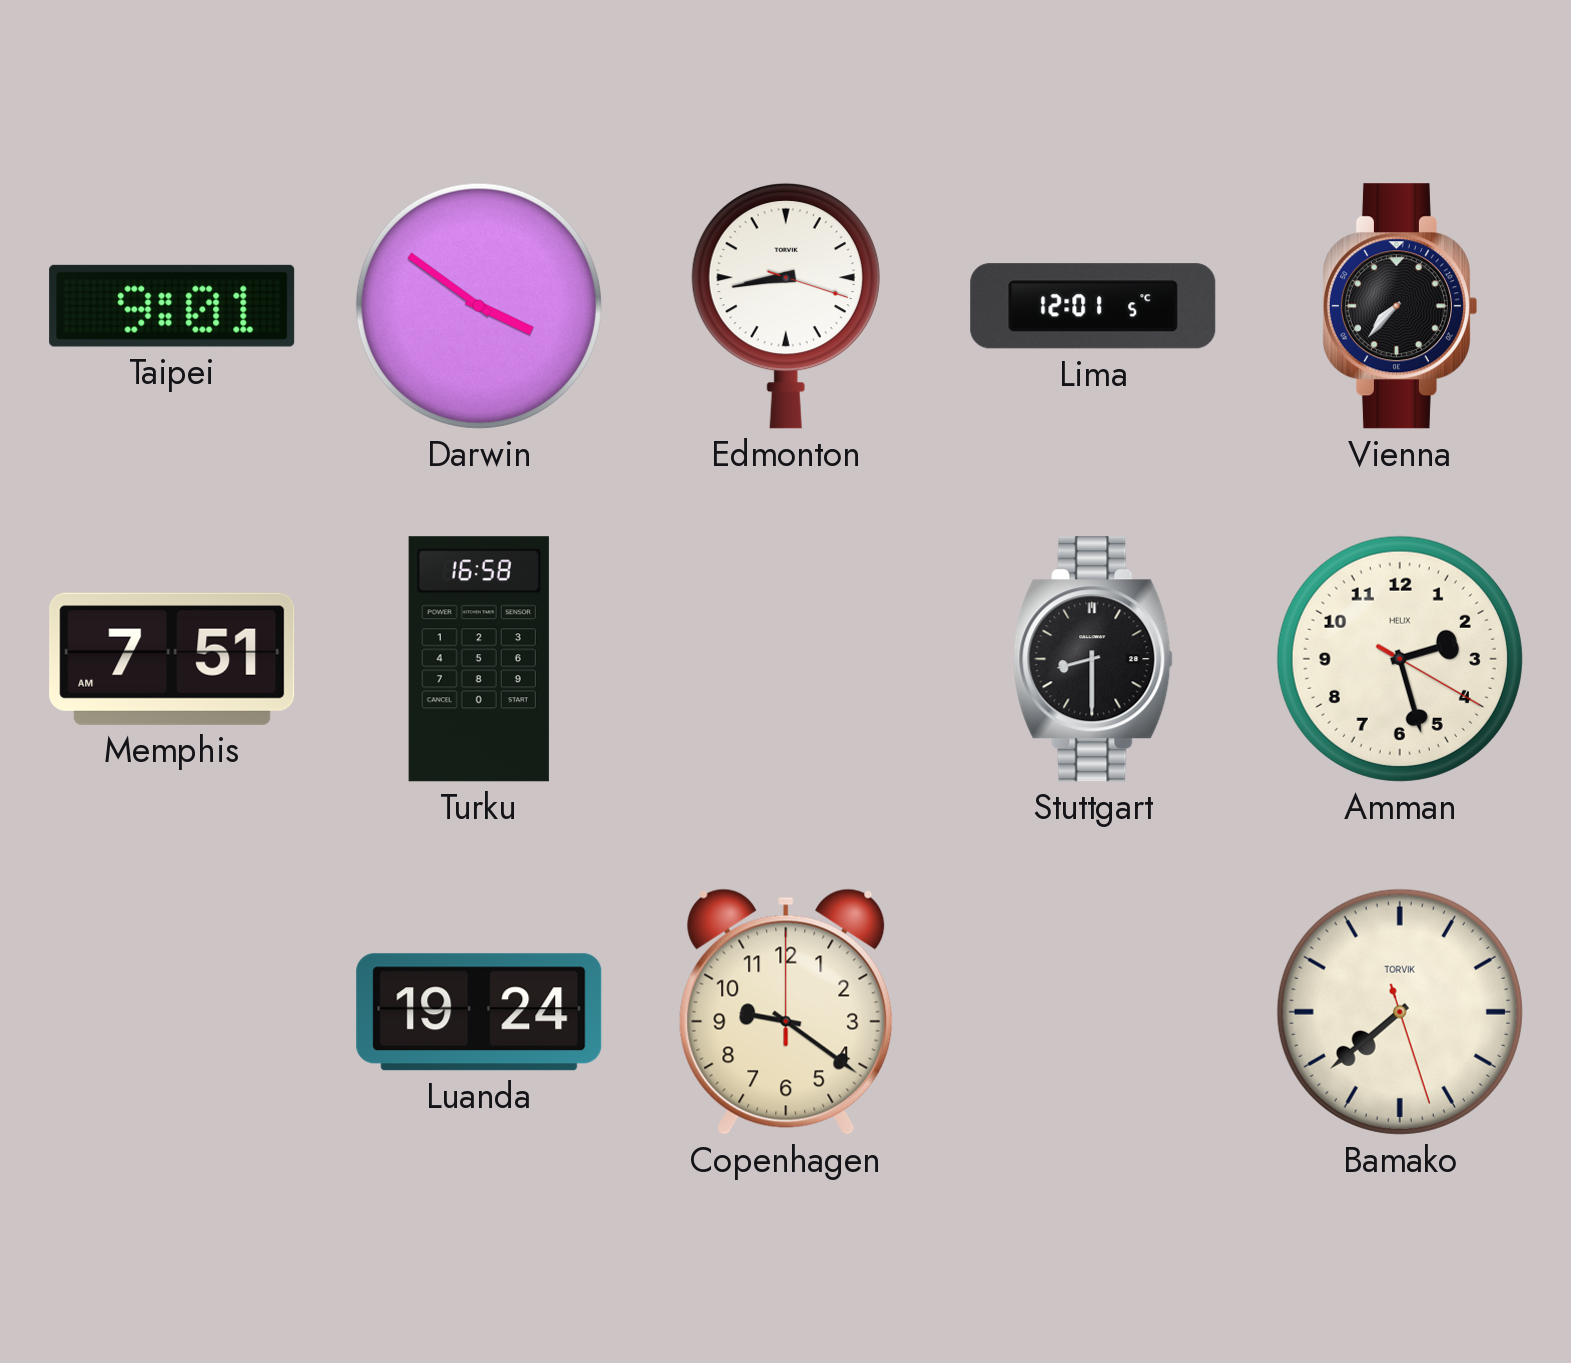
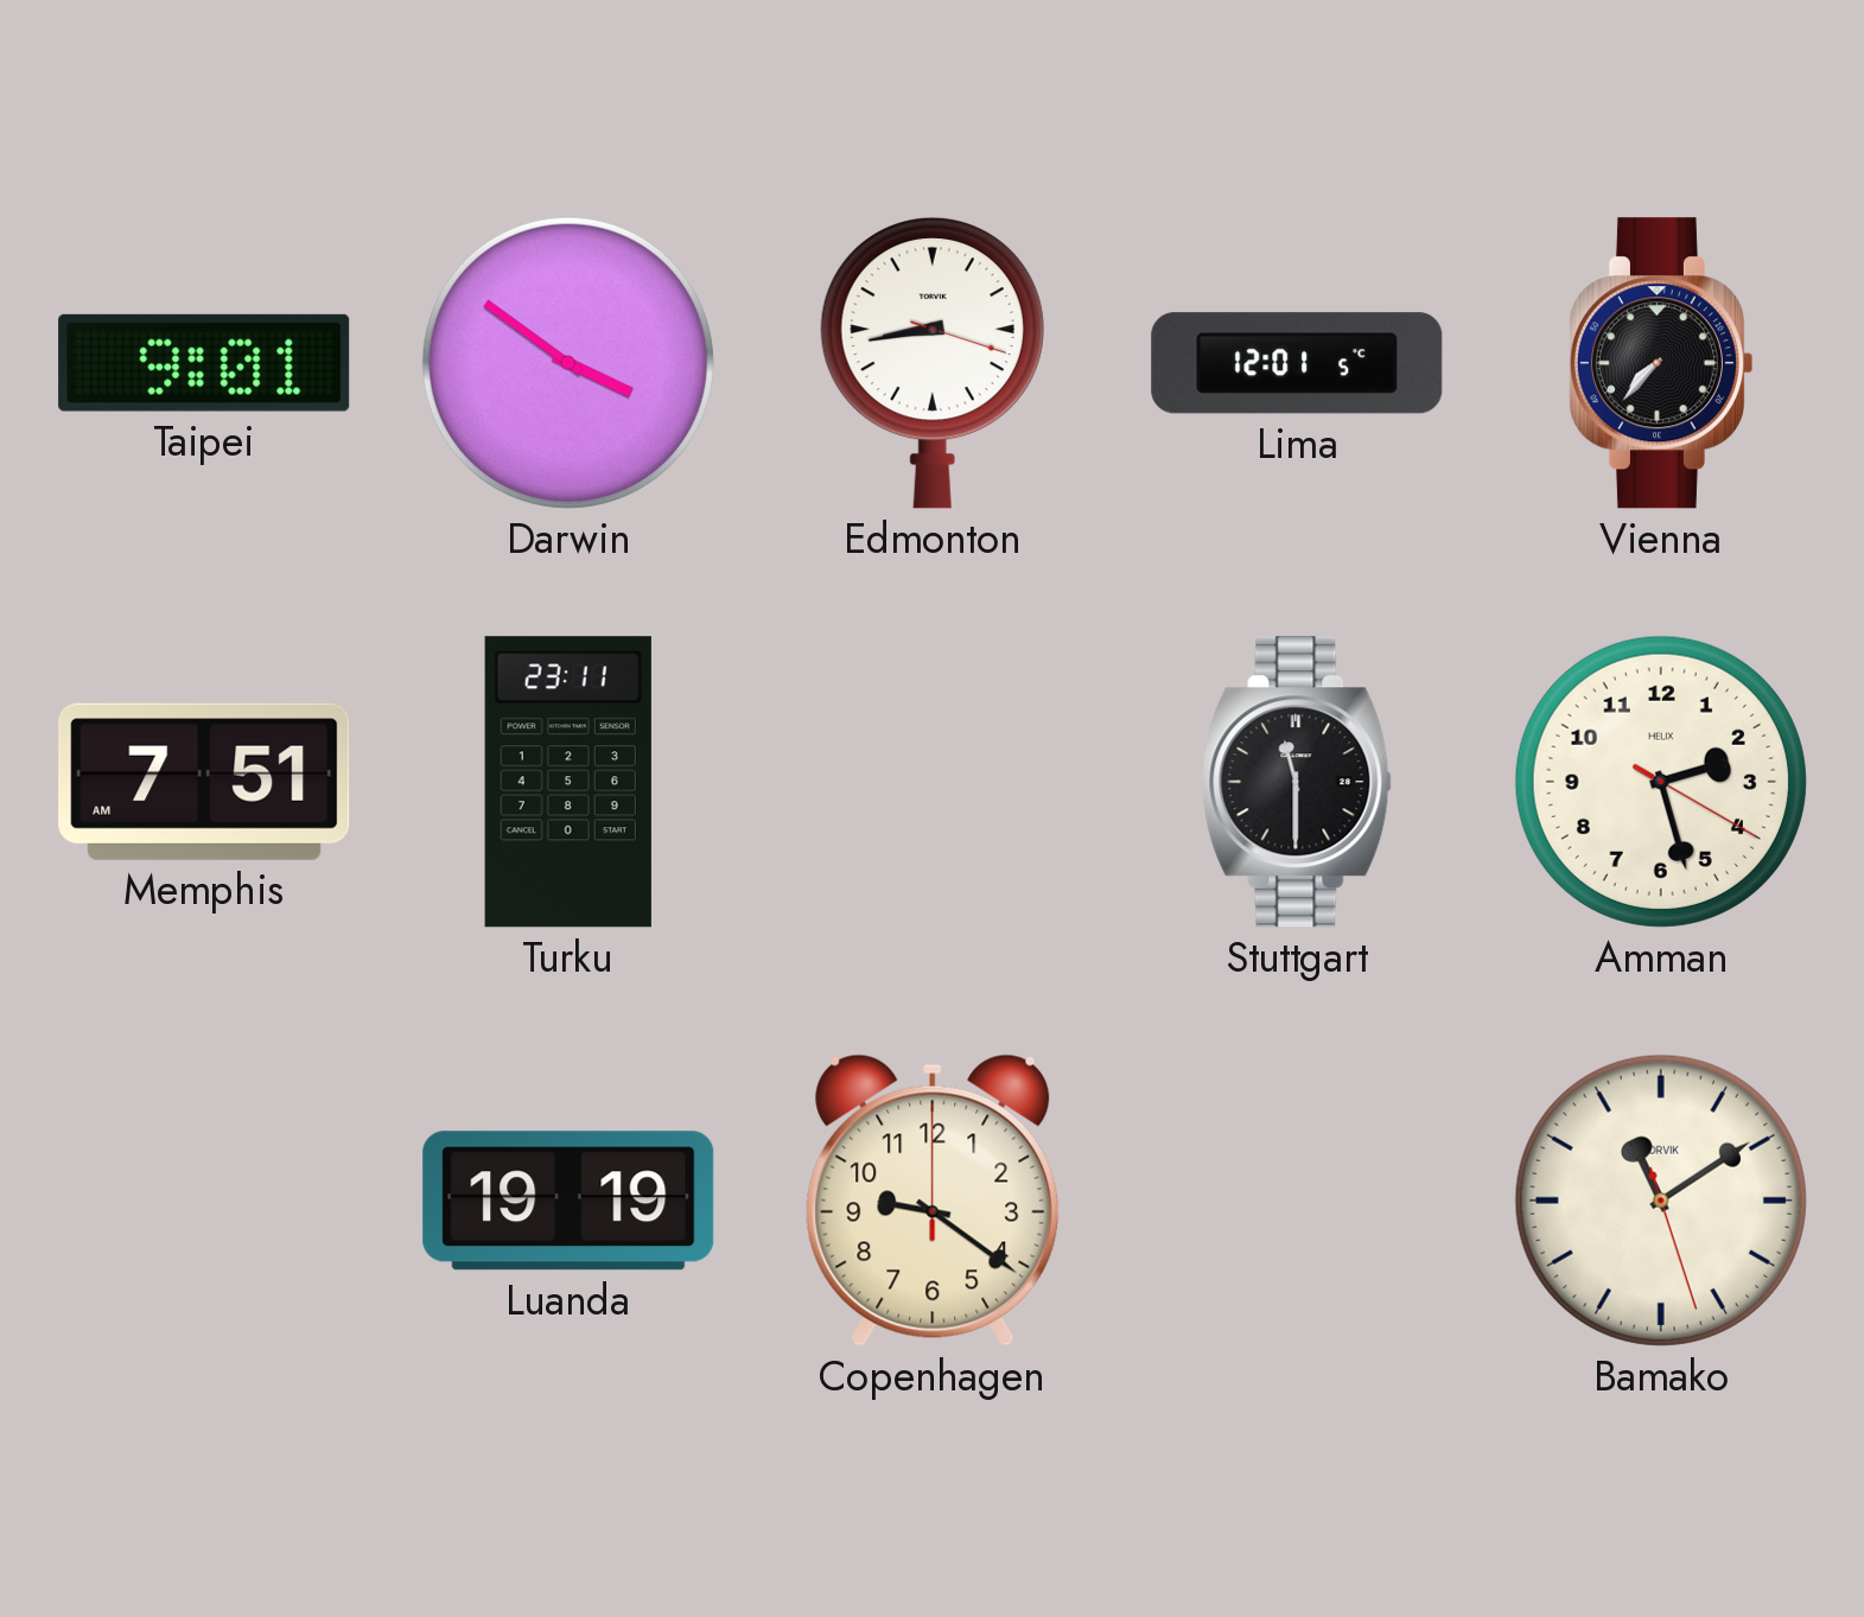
Turku: 16:58 -> 23:11
Stuttgart: 8:30 -> 11:30
Luanda: 19:24 -> 19:19
Bamako: 7:38 -> 11:09
